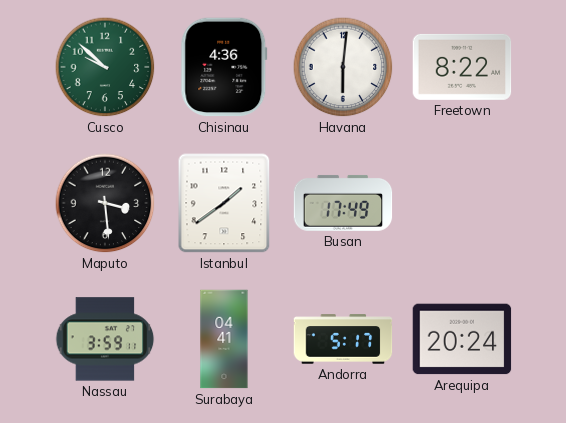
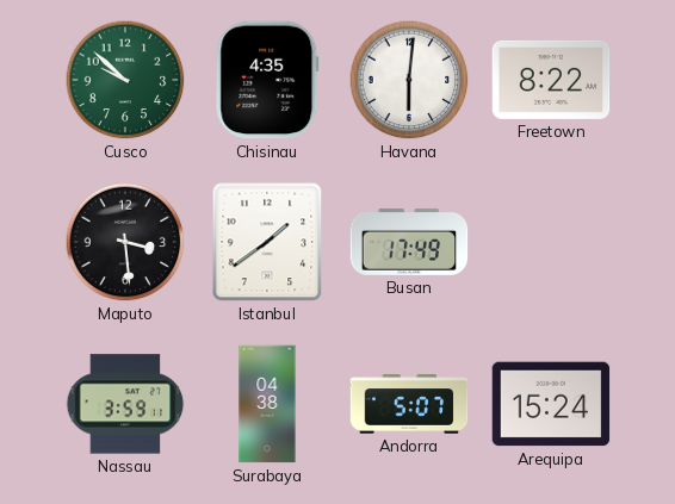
Chisinau: 4:36 -> 4:35
Surabaya: 04:41 -> 04:38
Andorra: 5:17 -> 5:07
Arequipa: 20:24 -> 15:24
